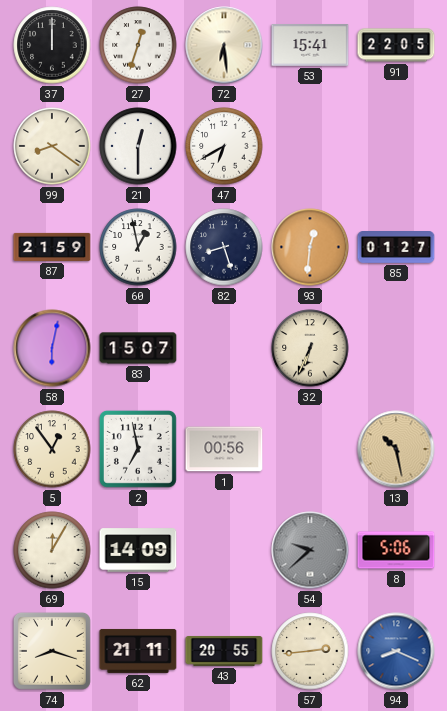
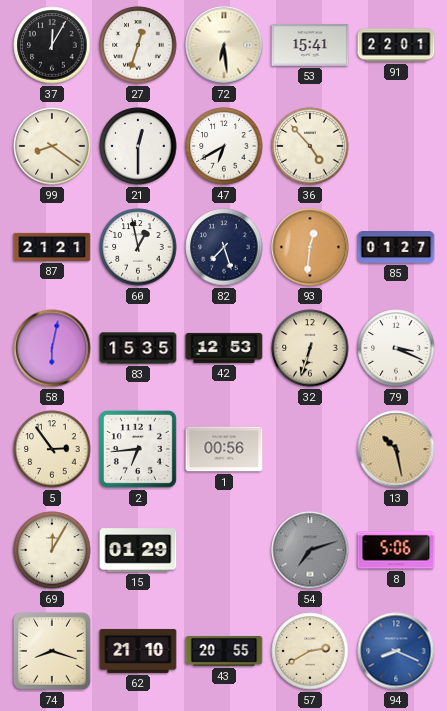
37: 12:00 -> 12:05
91: 22:05 -> 22:01
36: none -> 4:53
87: 21:59 -> 21:21
82: 8:27 -> 7:27
83: 15:07 -> 15:35
42: none -> 12:53
32: 6:34 -> 6:33
79: none -> 3:19
5: 12:54 -> 2:54
2: 6:58 -> 6:44
15: 14:09 -> 01:29
54: 9:38 -> 7:12
62: 21:11 -> 21:10
57: 2:44 -> 2:40
